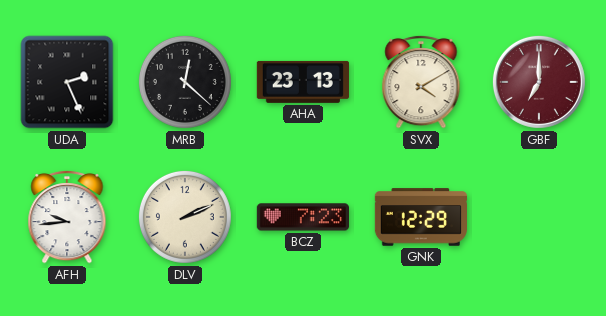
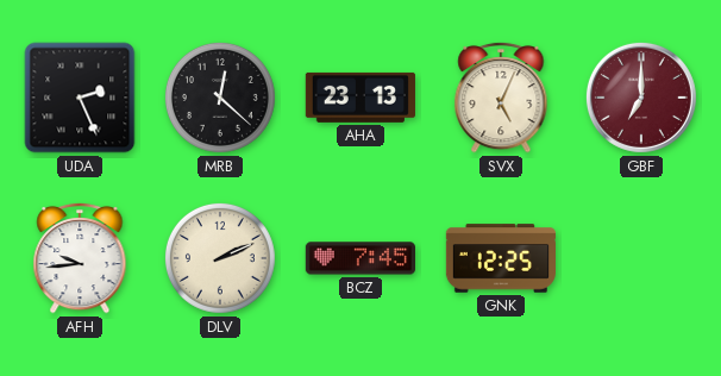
SVX: 4:10 -> 5:04
BCZ: 7:23 -> 7:45
GNK: 12:29 -> 12:25
